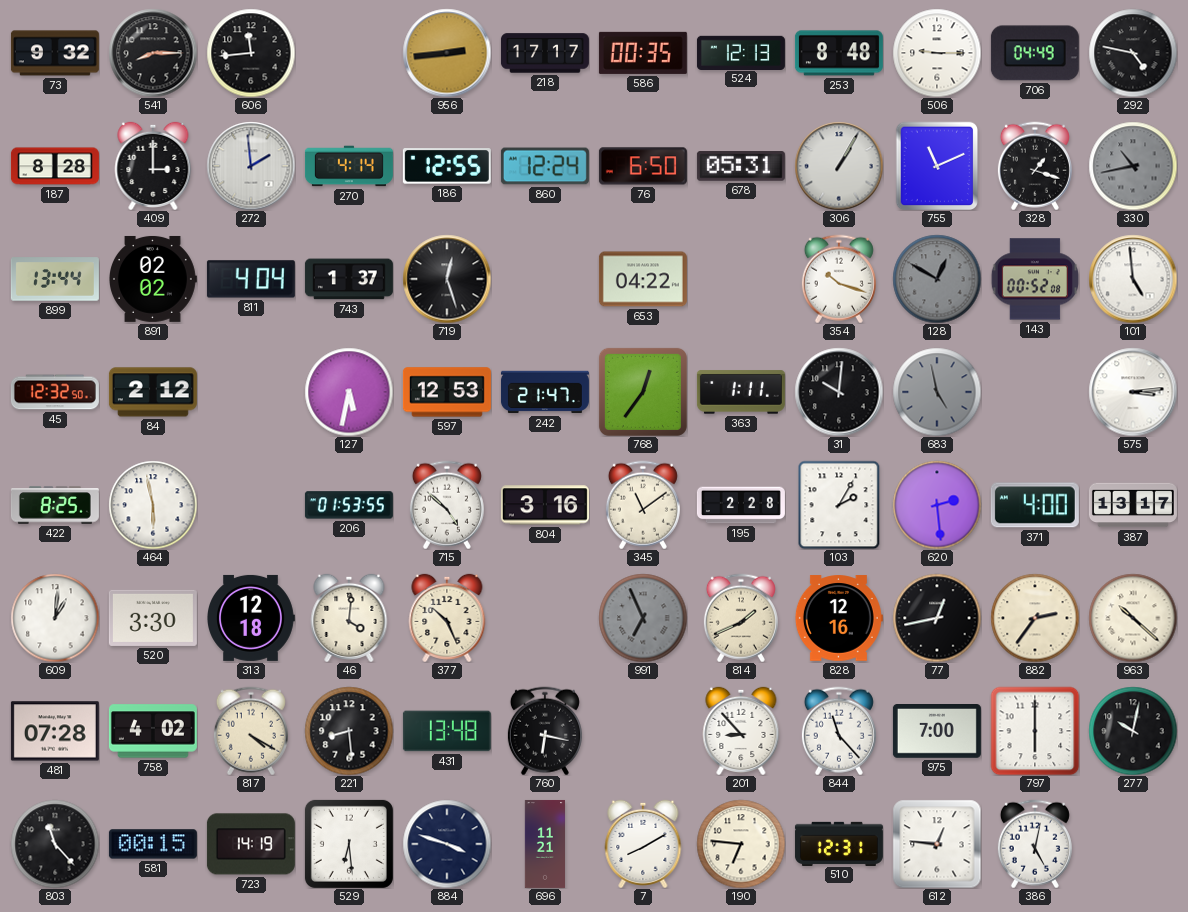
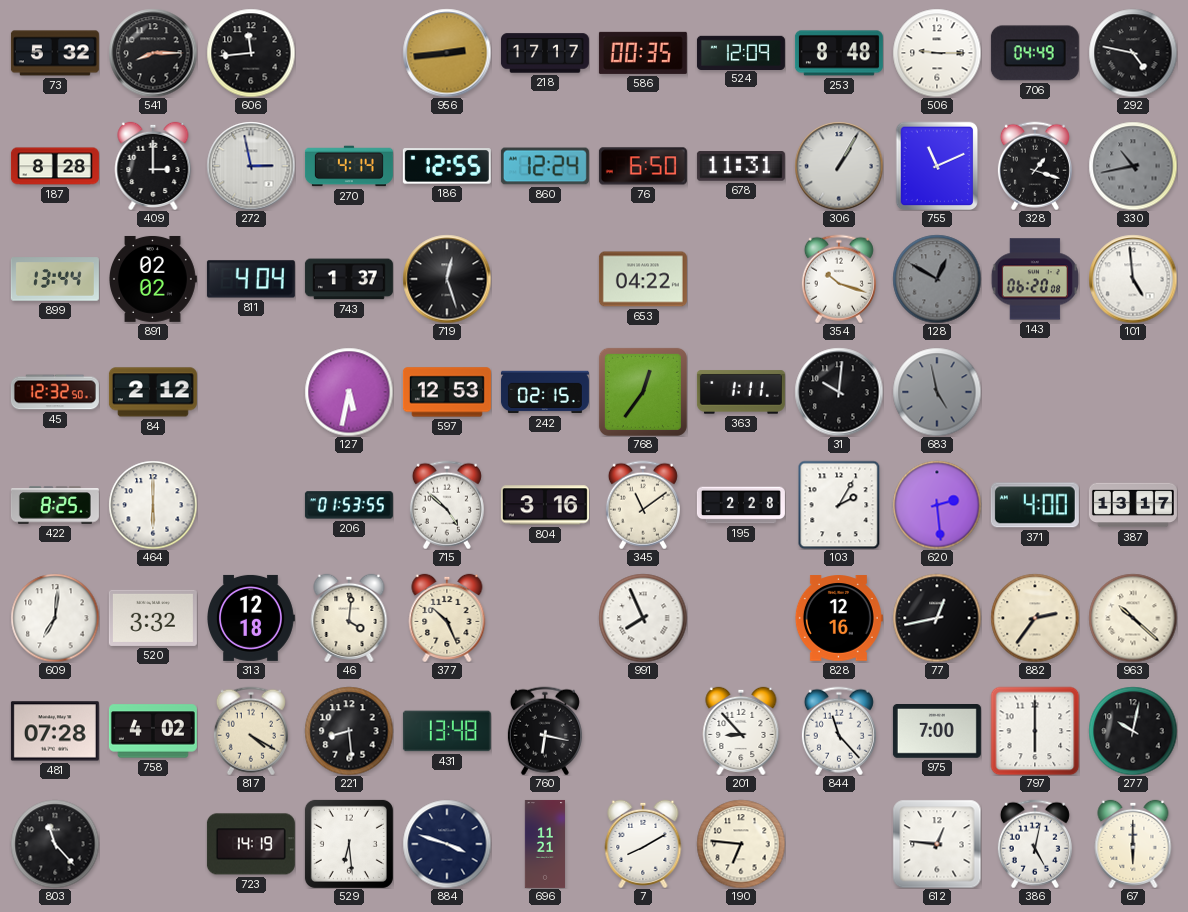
73: 9:32 -> 5:32
524: 12:13 -> 12:09
272: 1:59 -> 2:58
678: 05:31 -> 11:31
143: 00:52 -> 06:20
242: 21:47 -> 02:15
575: 3:14 -> none
464: 5:58 -> 6:00
609: 1:01 -> 7:01
520: 3:30 -> 3:32
991: 6:56 -> 7:56
991 dial: grey -> white
814: 1:41 -> none
581: 00:15 -> none
510: 12:31 -> none
67: none -> 6:00
